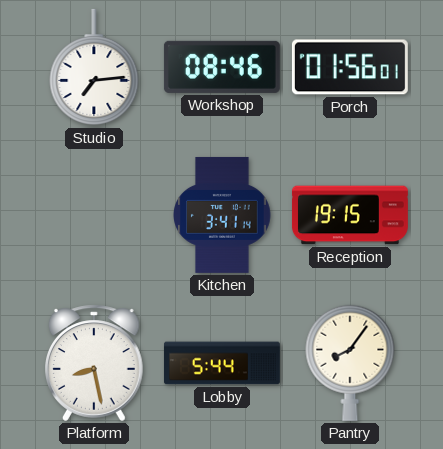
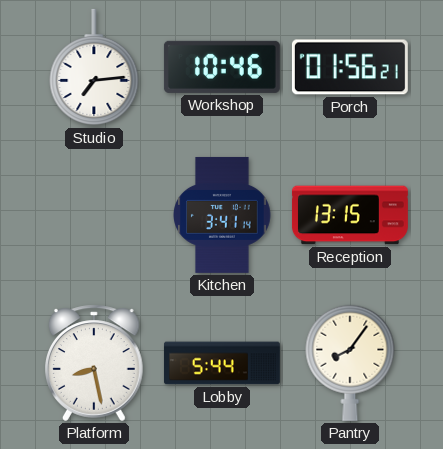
Workshop: 08:46 -> 10:46
Porch: 01:56:01 -> 01:56:21
Reception: 19:15 -> 13:15
